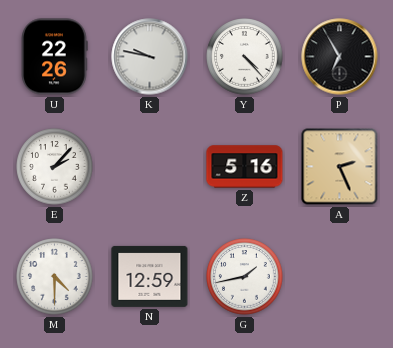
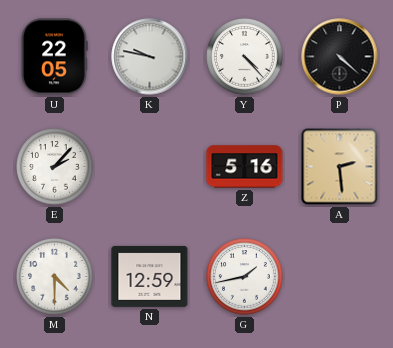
U: 22:26 -> 22:05
P: 6:55 -> 4:22
A: 2:26 -> 2:29
